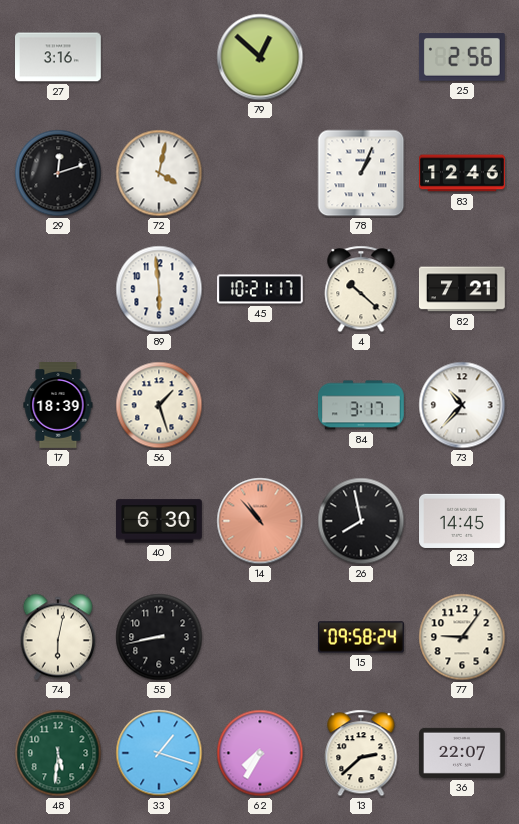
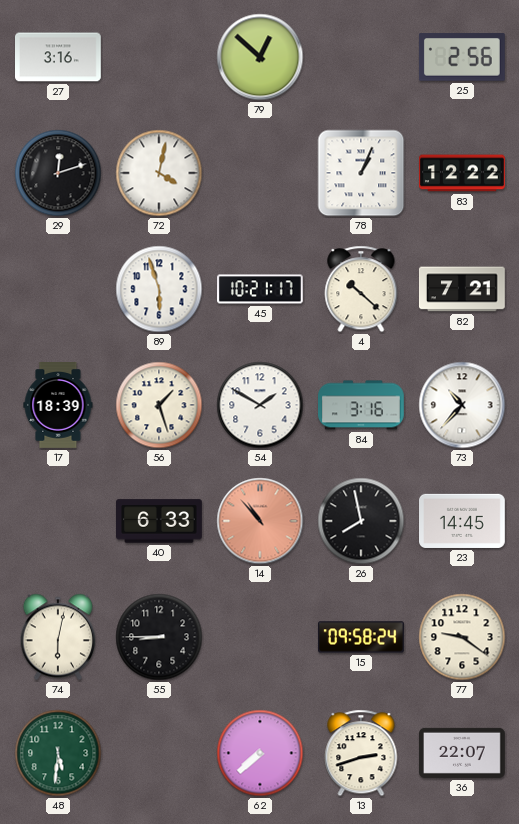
83: 12:46 -> 12:22
89: 5:59 -> 5:57
54: none -> 1:50
84: 3:17 -> 3:16
40: 6:30 -> 6:33
55: 8:43 -> 8:45
77: 9:06 -> 9:21
33: 1:18 -> none
62: 7:35 -> 7:38
13: 2:38 -> 2:42
